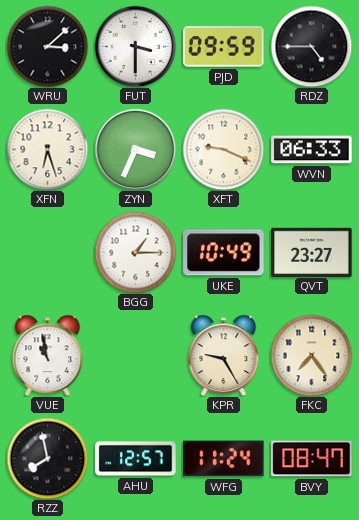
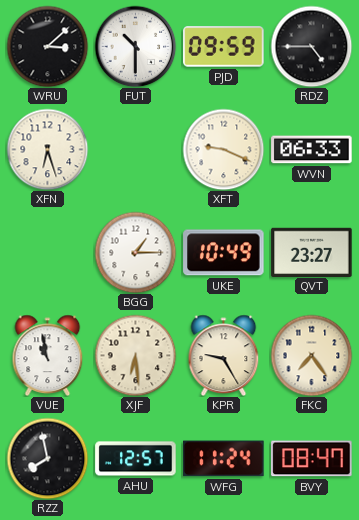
FUT: 3:30 -> 10:30
ZYN: 3:34 -> none
XJF: none -> 6:29
